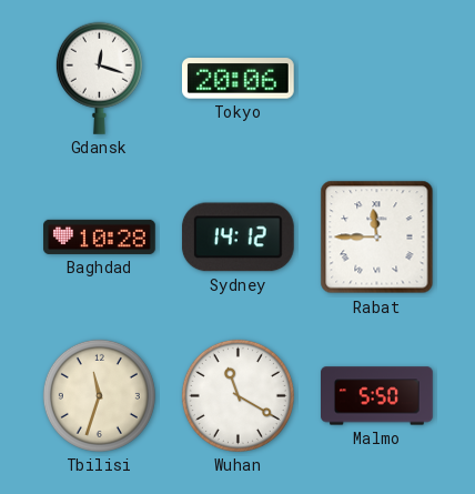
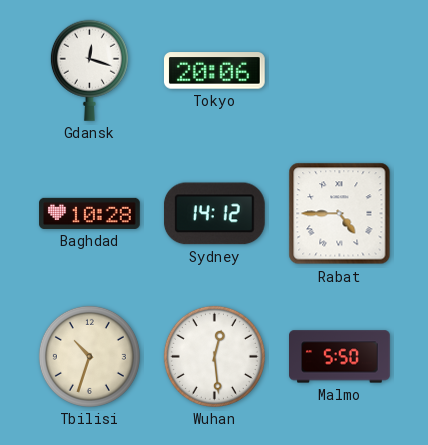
Rabat: 11:45 -> 4:45
Tbilisi: 11:33 -> 10:33
Wuhan: 11:20 -> 12:29
